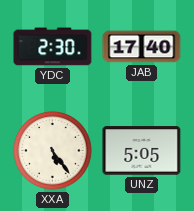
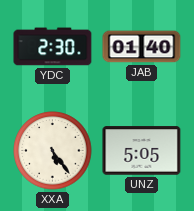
JAB: 17:40 -> 01:40
